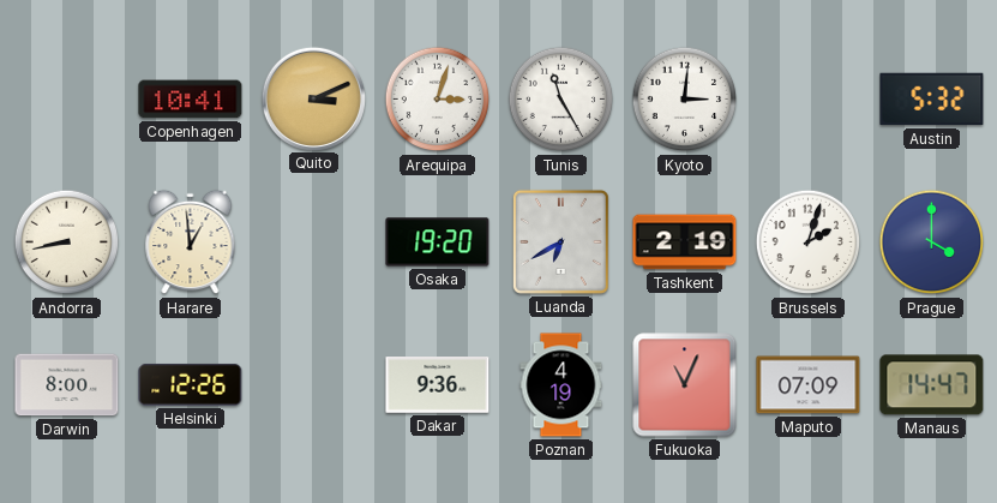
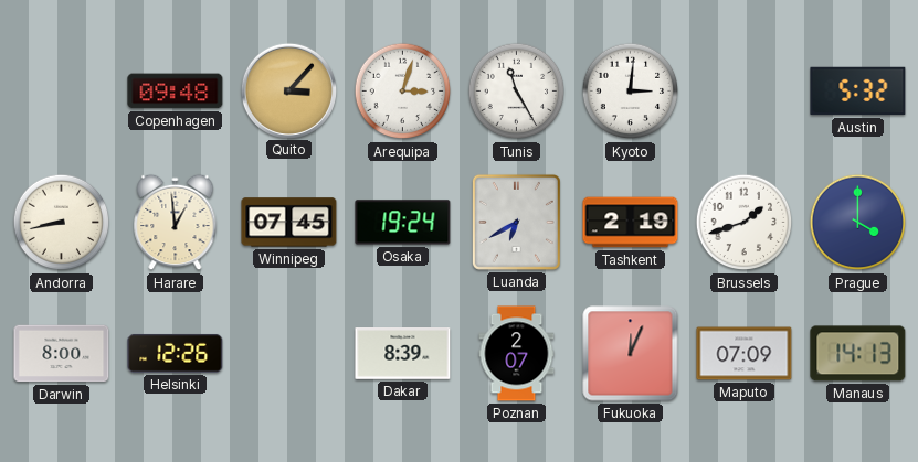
Copenhagen: 10:41 -> 09:48
Quito: 3:11 -> 3:07
Winnipeg: none -> 07:45
Osaka: 19:20 -> 19:24
Brussels: 2:03 -> 1:42
Dakar: 9:36 -> 8:39
Poznan: 4:19 -> 2:07
Fukuoka: 11:04 -> 12:04
Manaus: 14:47 -> 14:13
